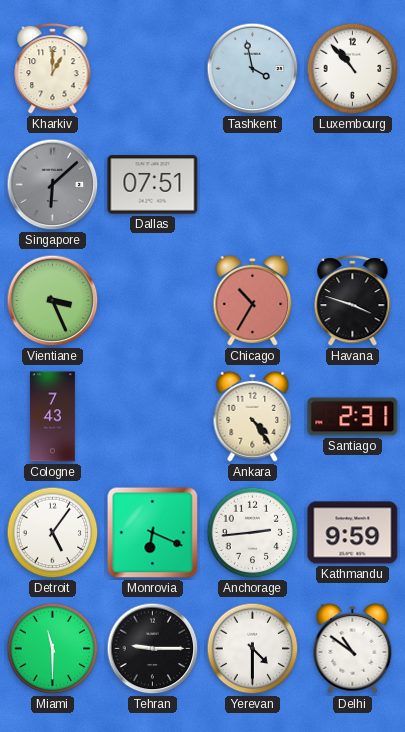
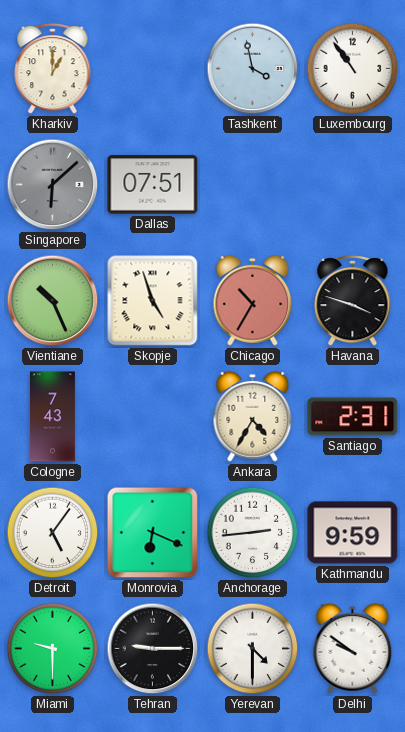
Luxembourg: 10:53 -> 10:54
Vientiane: 3:26 -> 10:26
Skopje: none -> 4:57
Ankara: 4:24 -> 4:35
Miami: 11:30 -> 9:30
Delhi: 10:51 -> 9:51
